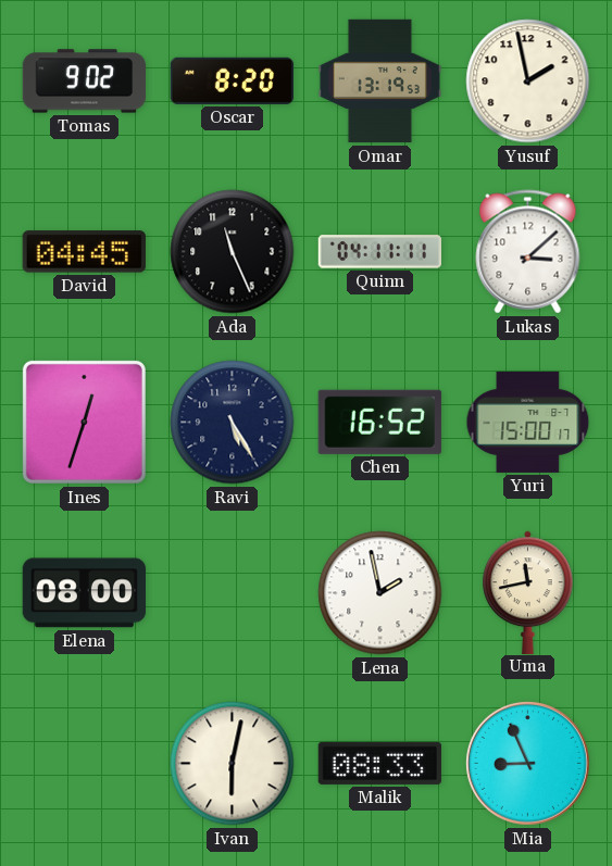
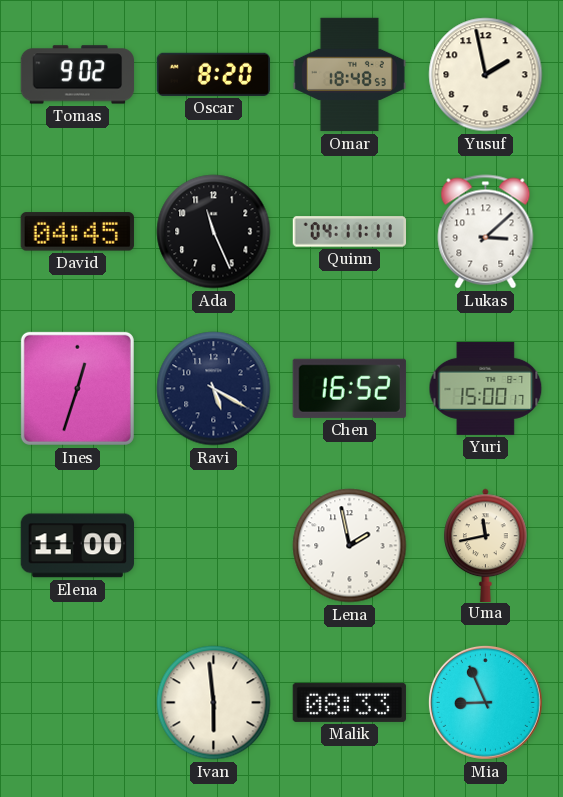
Omar: 13:19 -> 18:48
Ravi: 5:25 -> 5:20
Elena: 08:00 -> 11:00
Ivan: 6:02 -> 5:59
